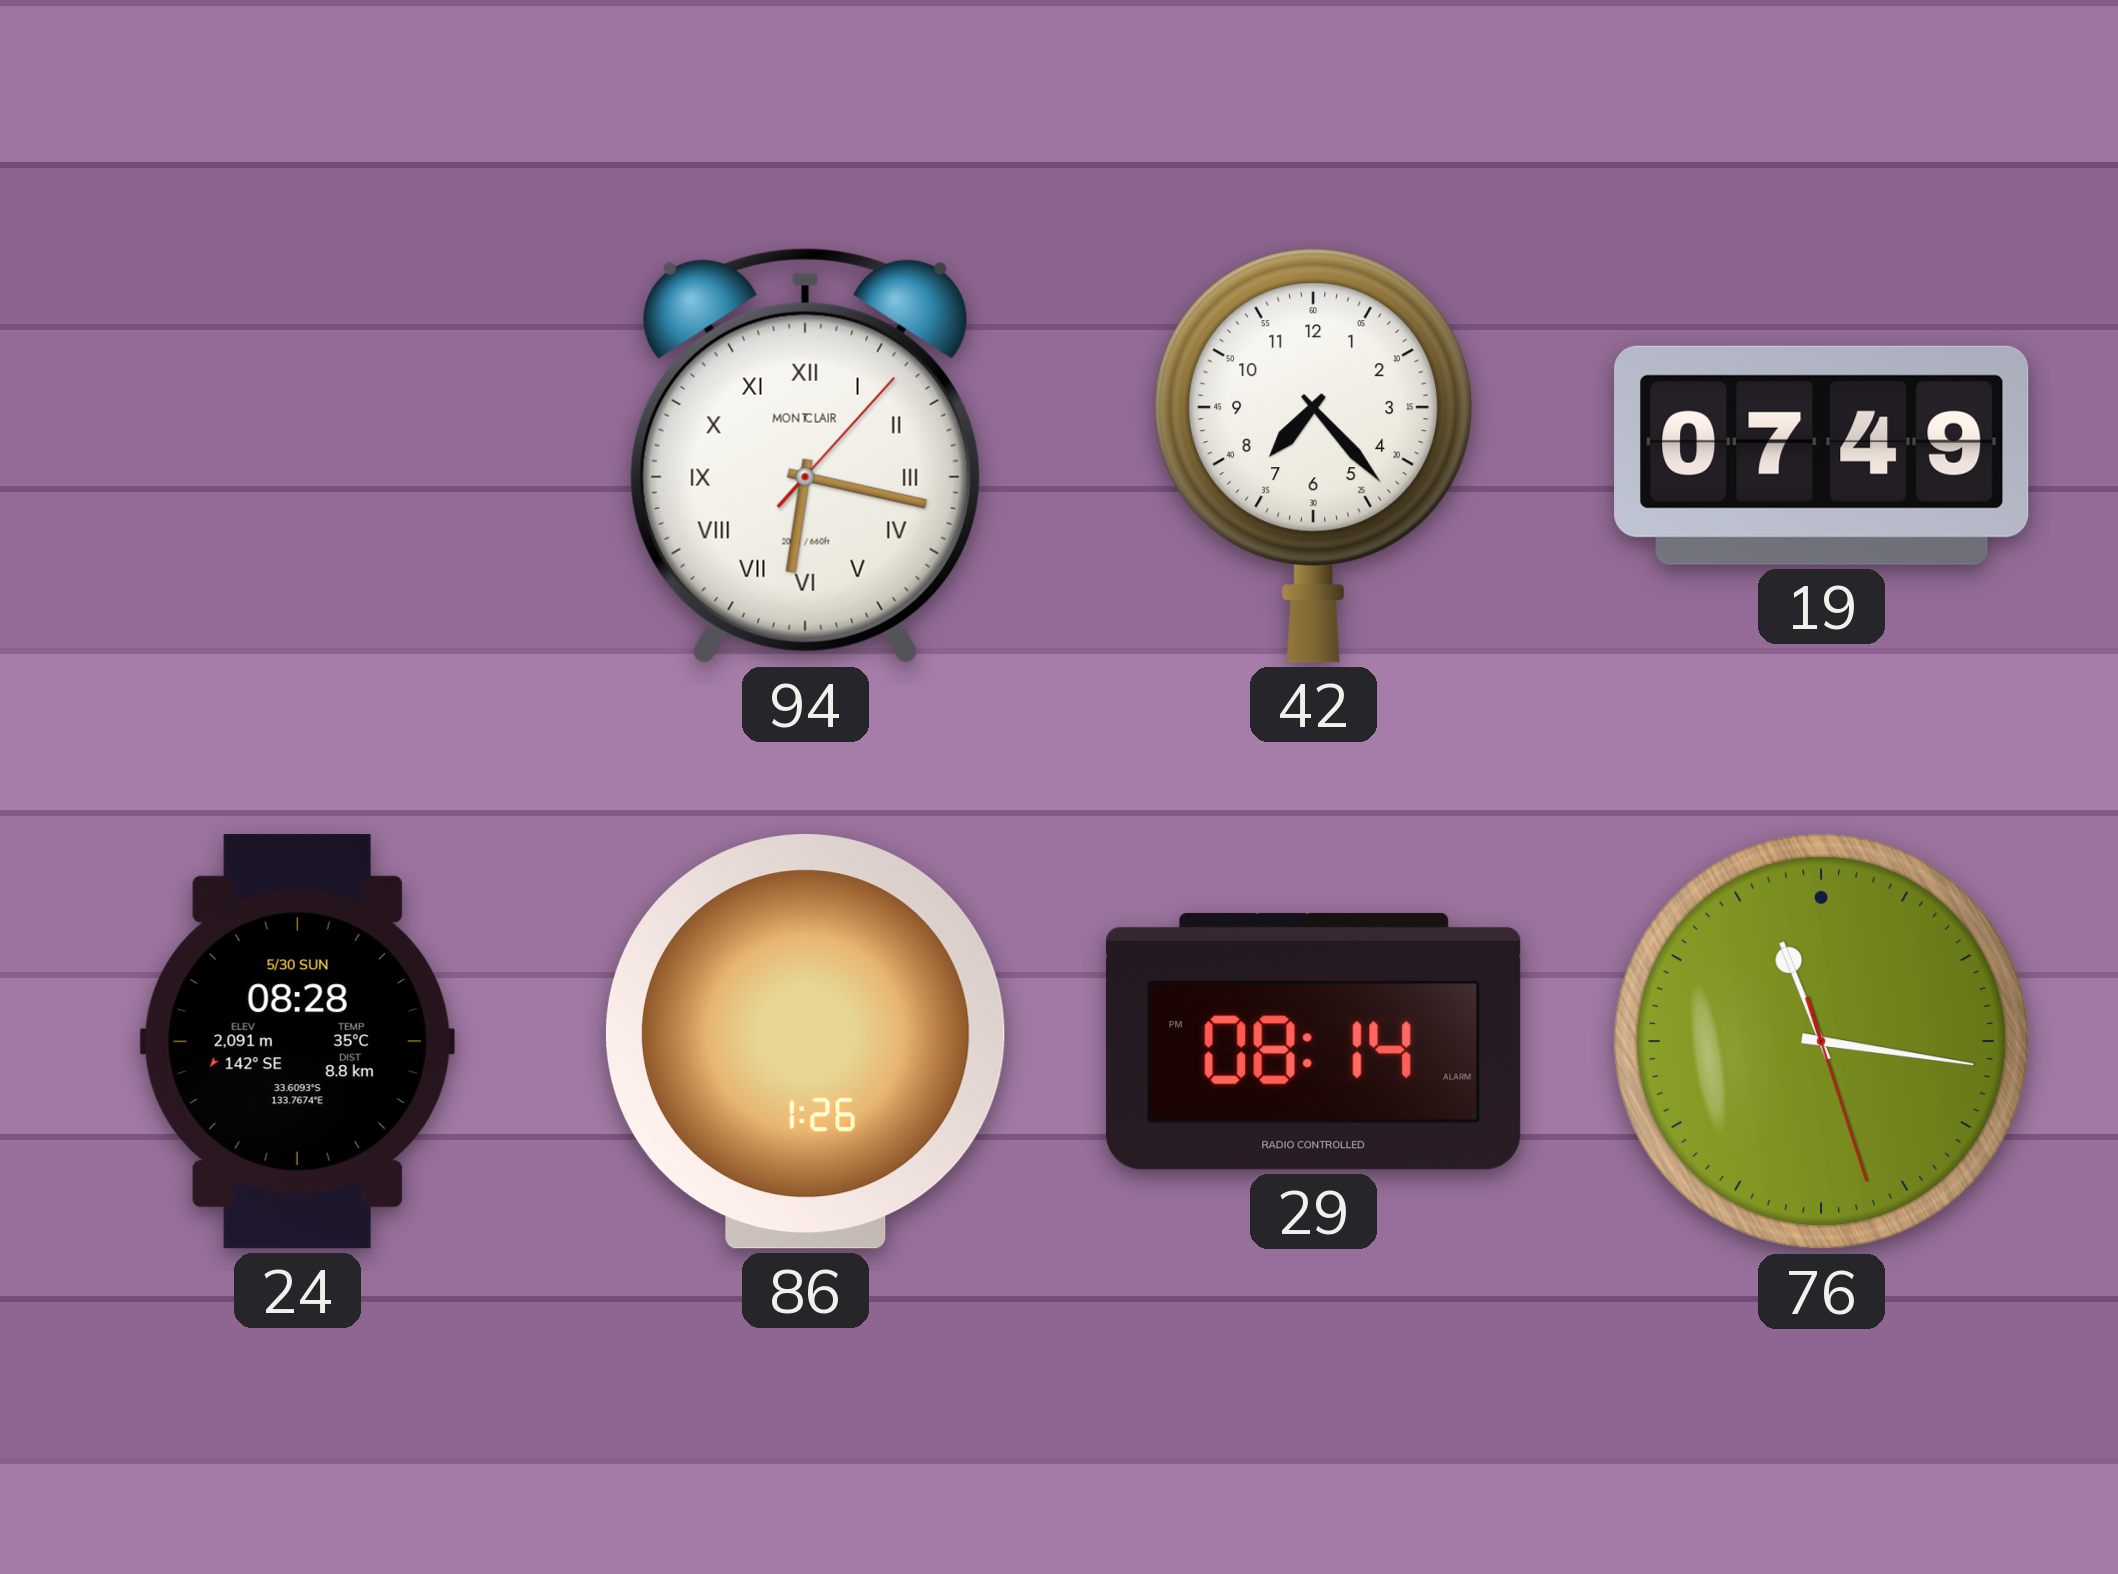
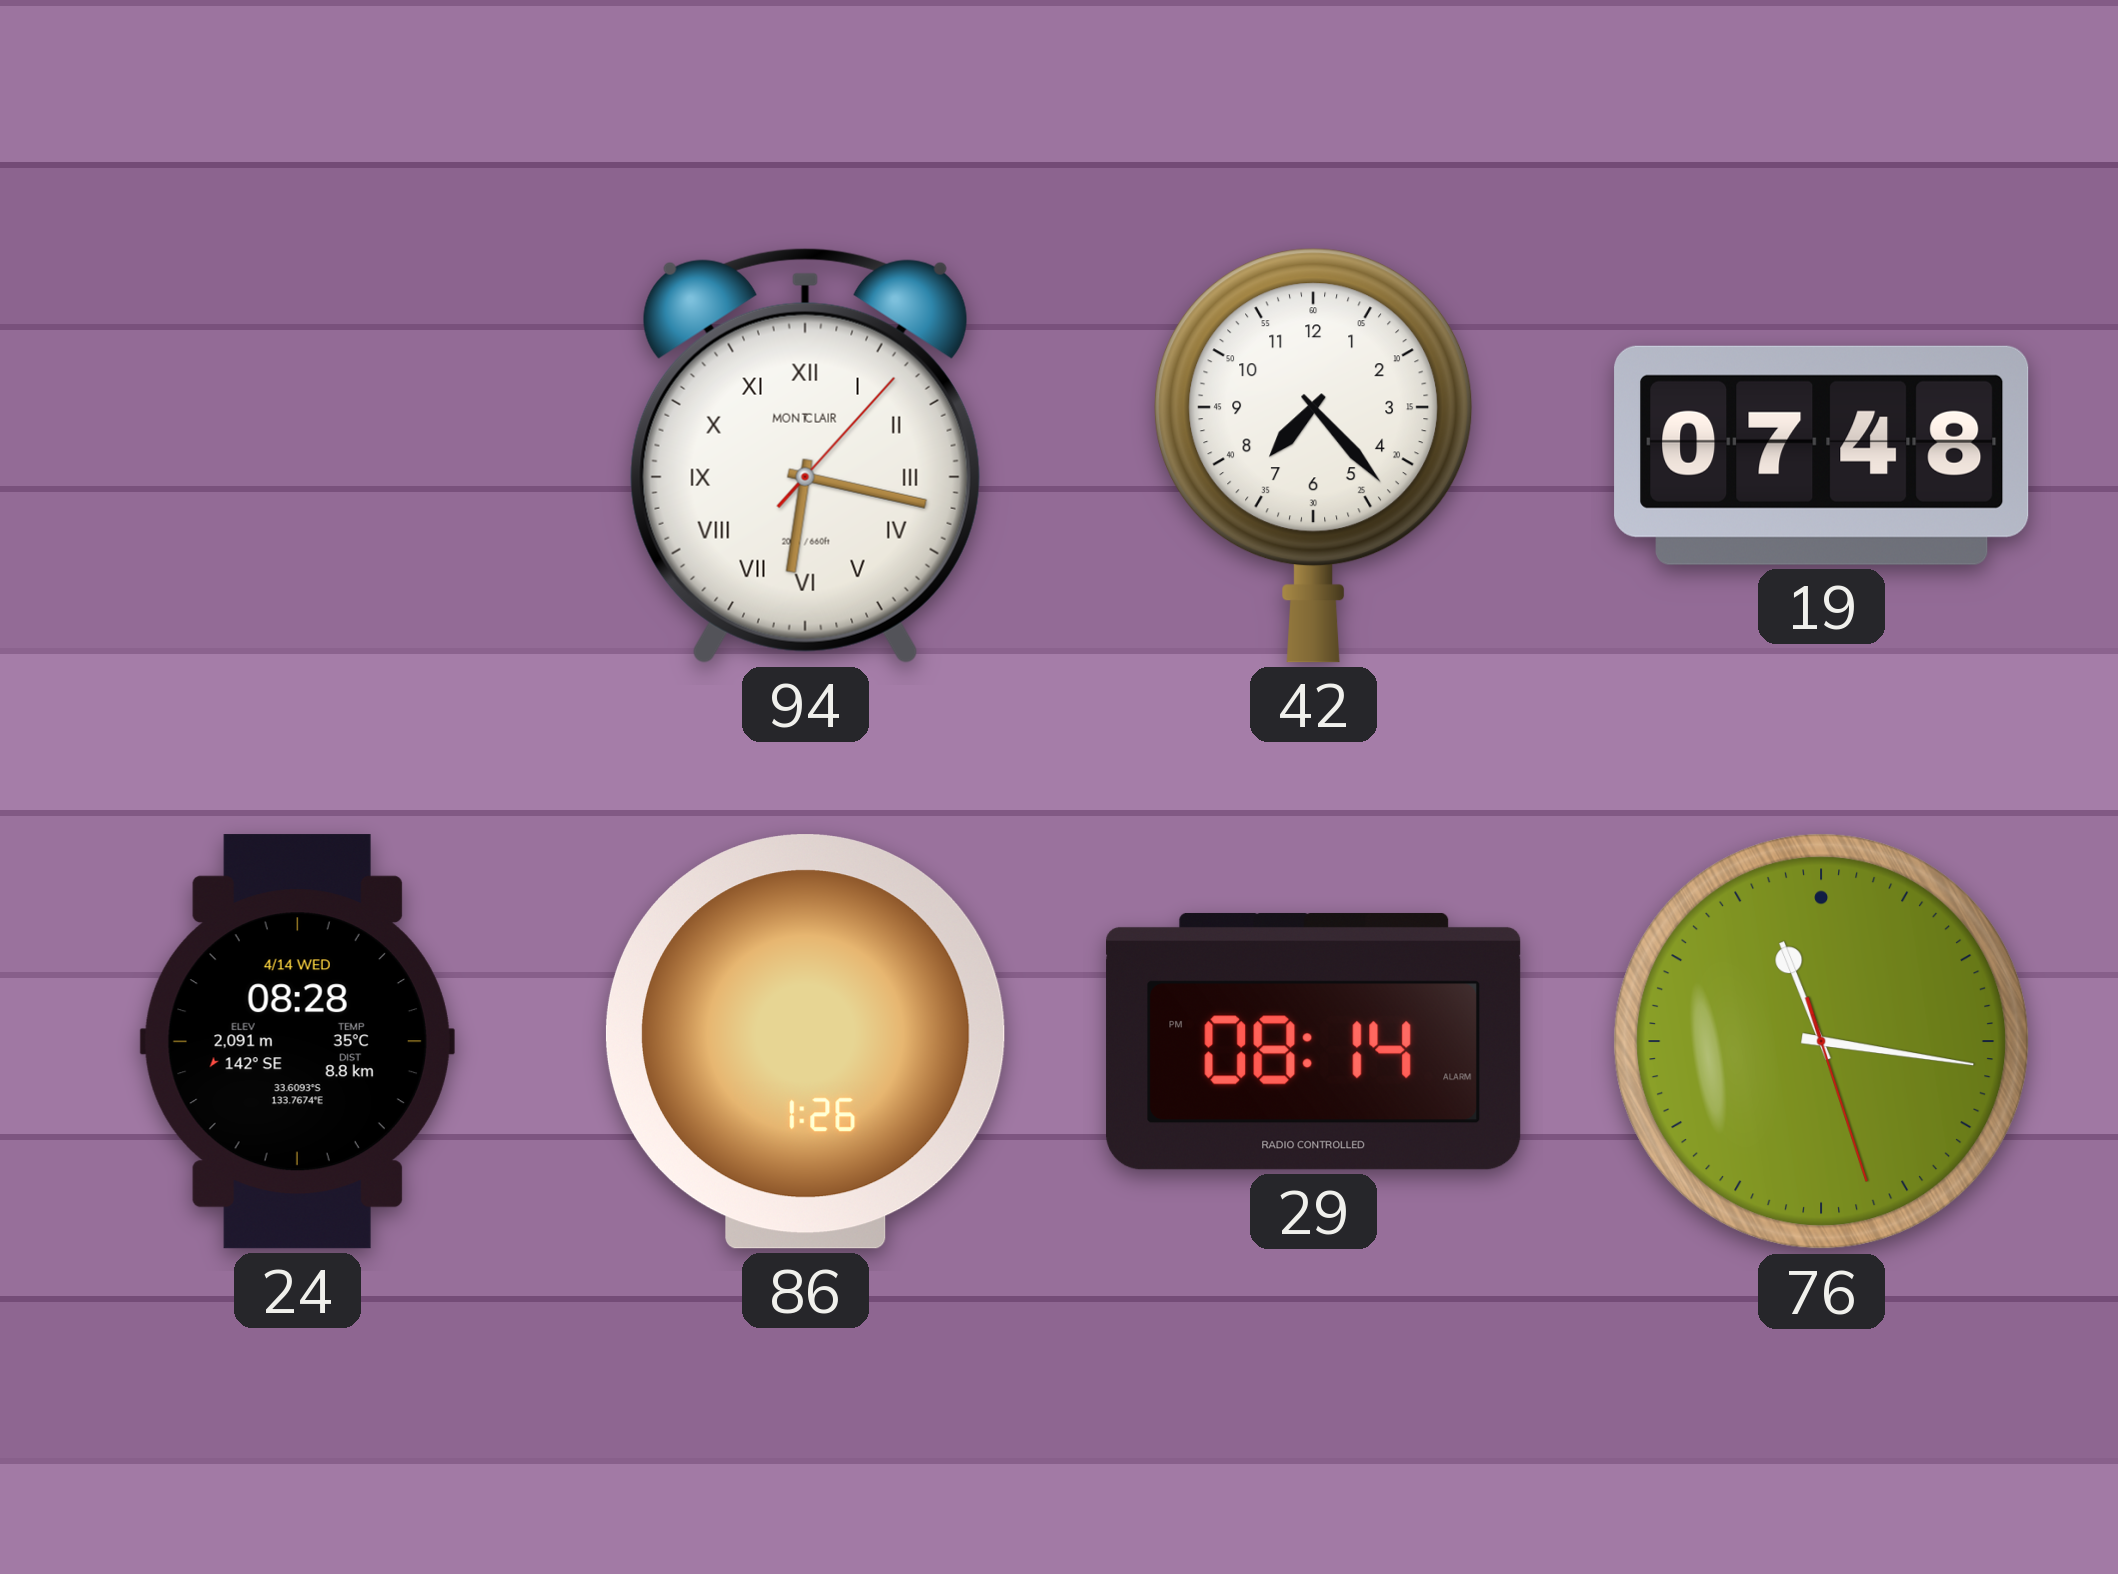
19: 07:49 -> 07:48
24 date: 5/30 SUN -> 4/14 WED
